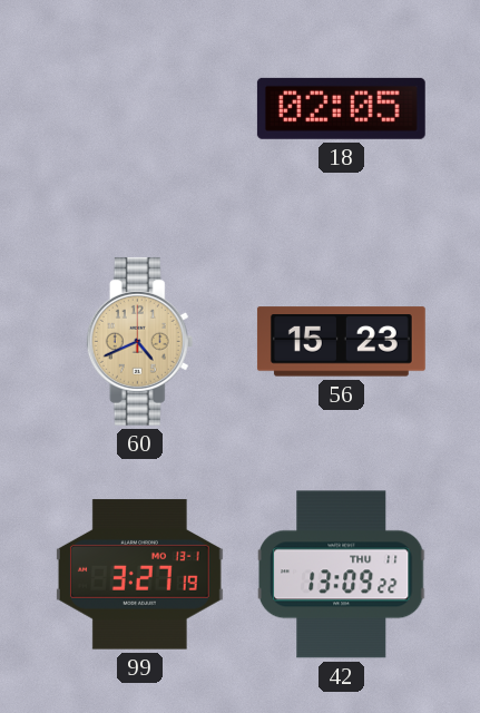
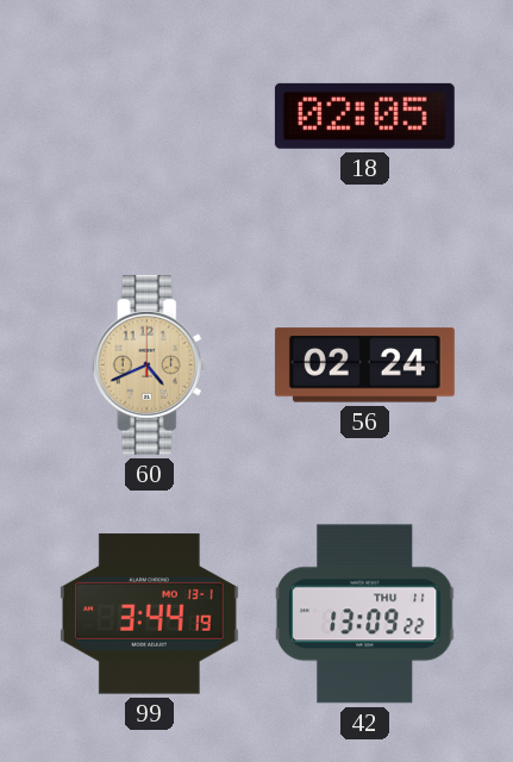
56: 15:23 -> 02:24
99: 3:27 -> 3:44
